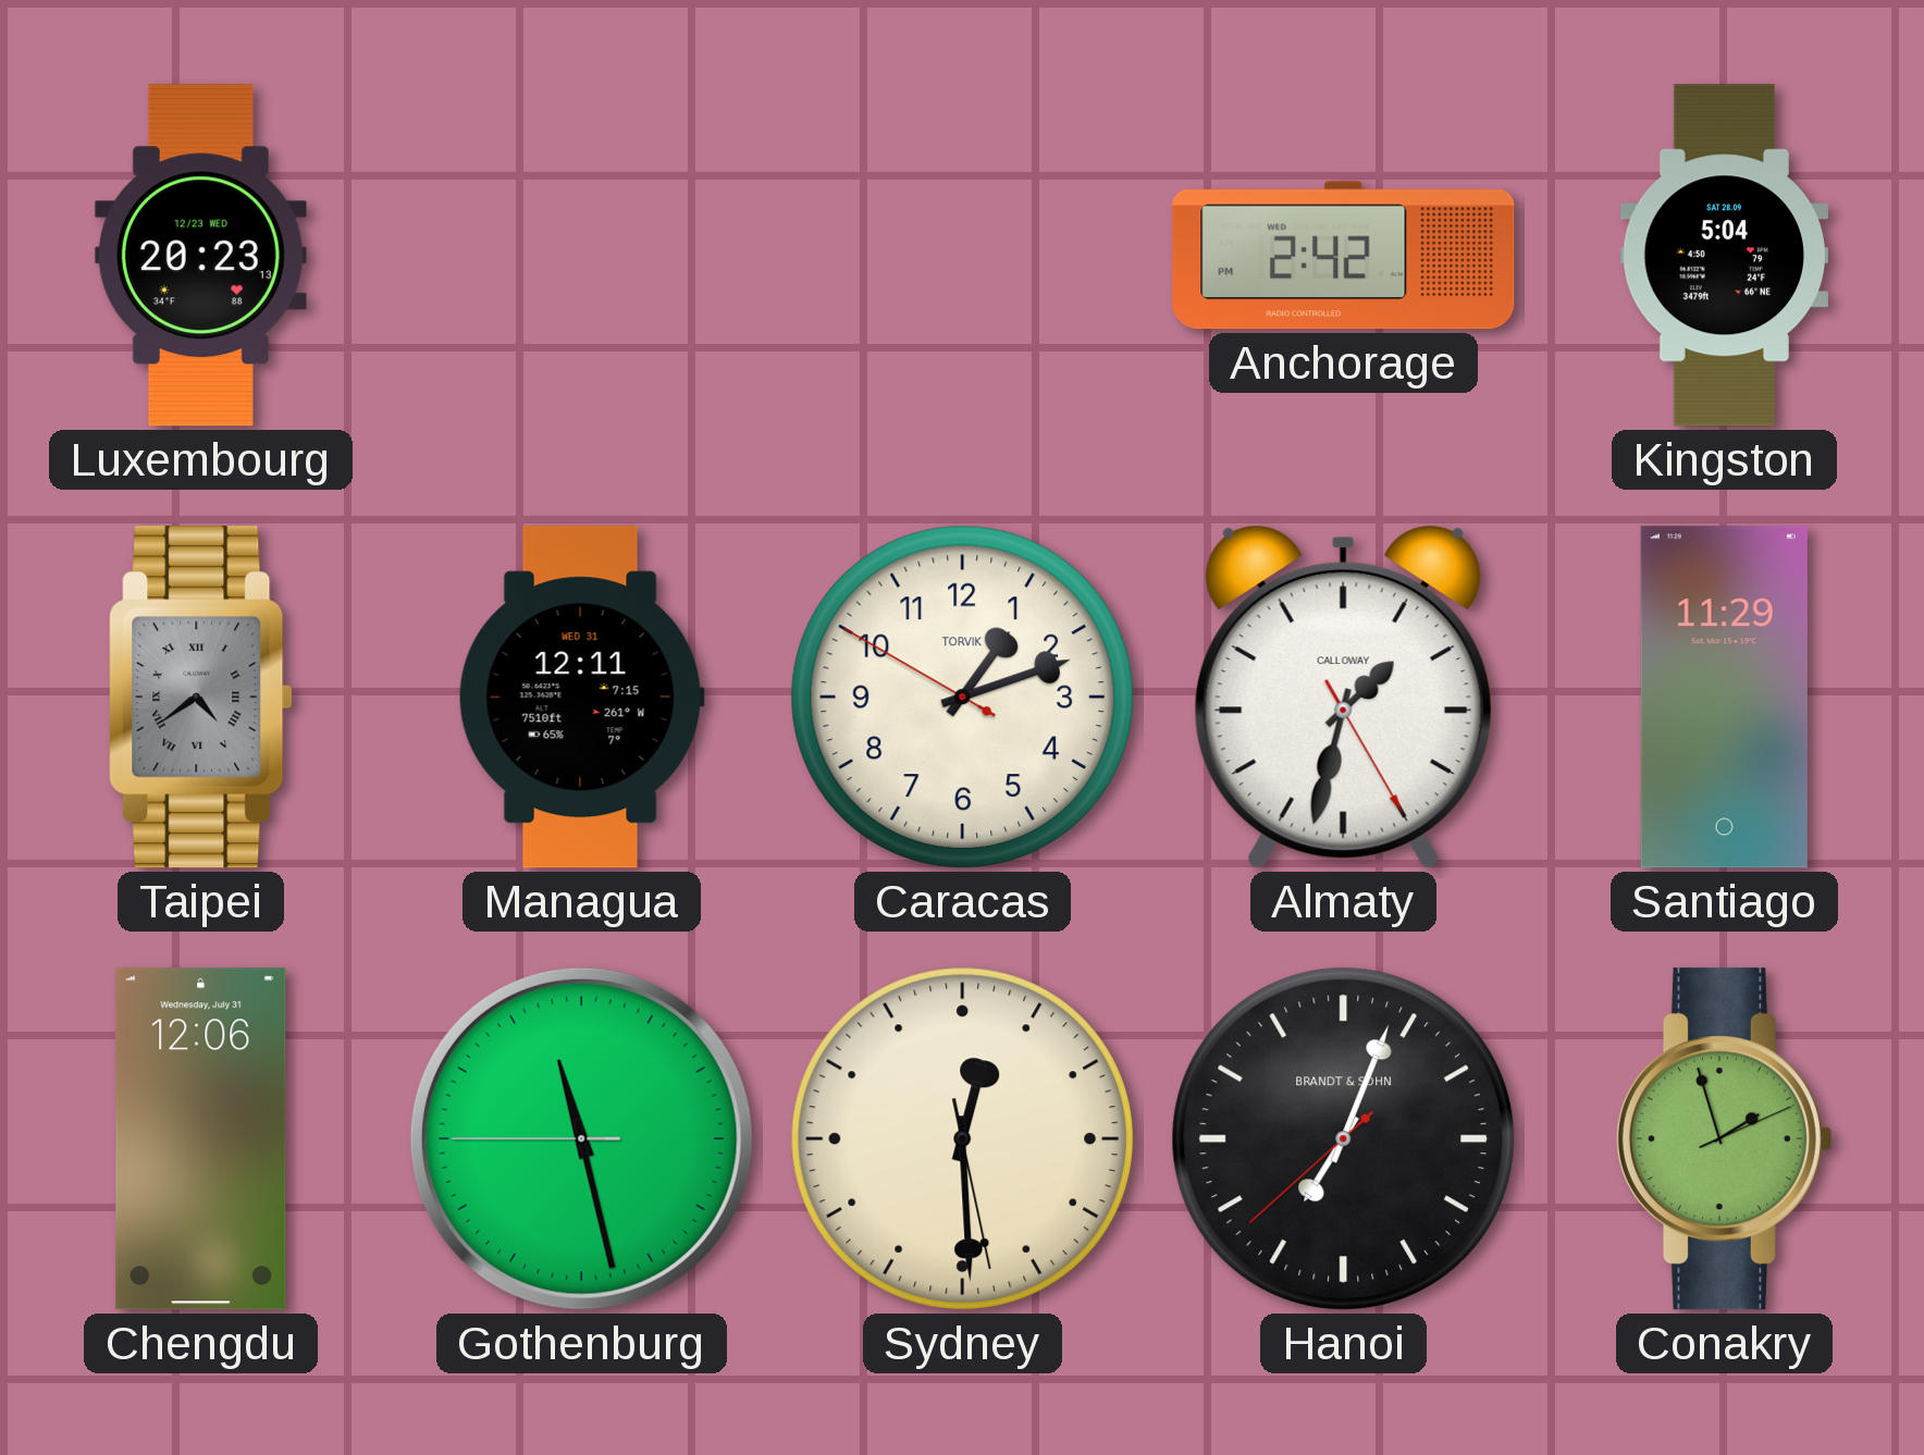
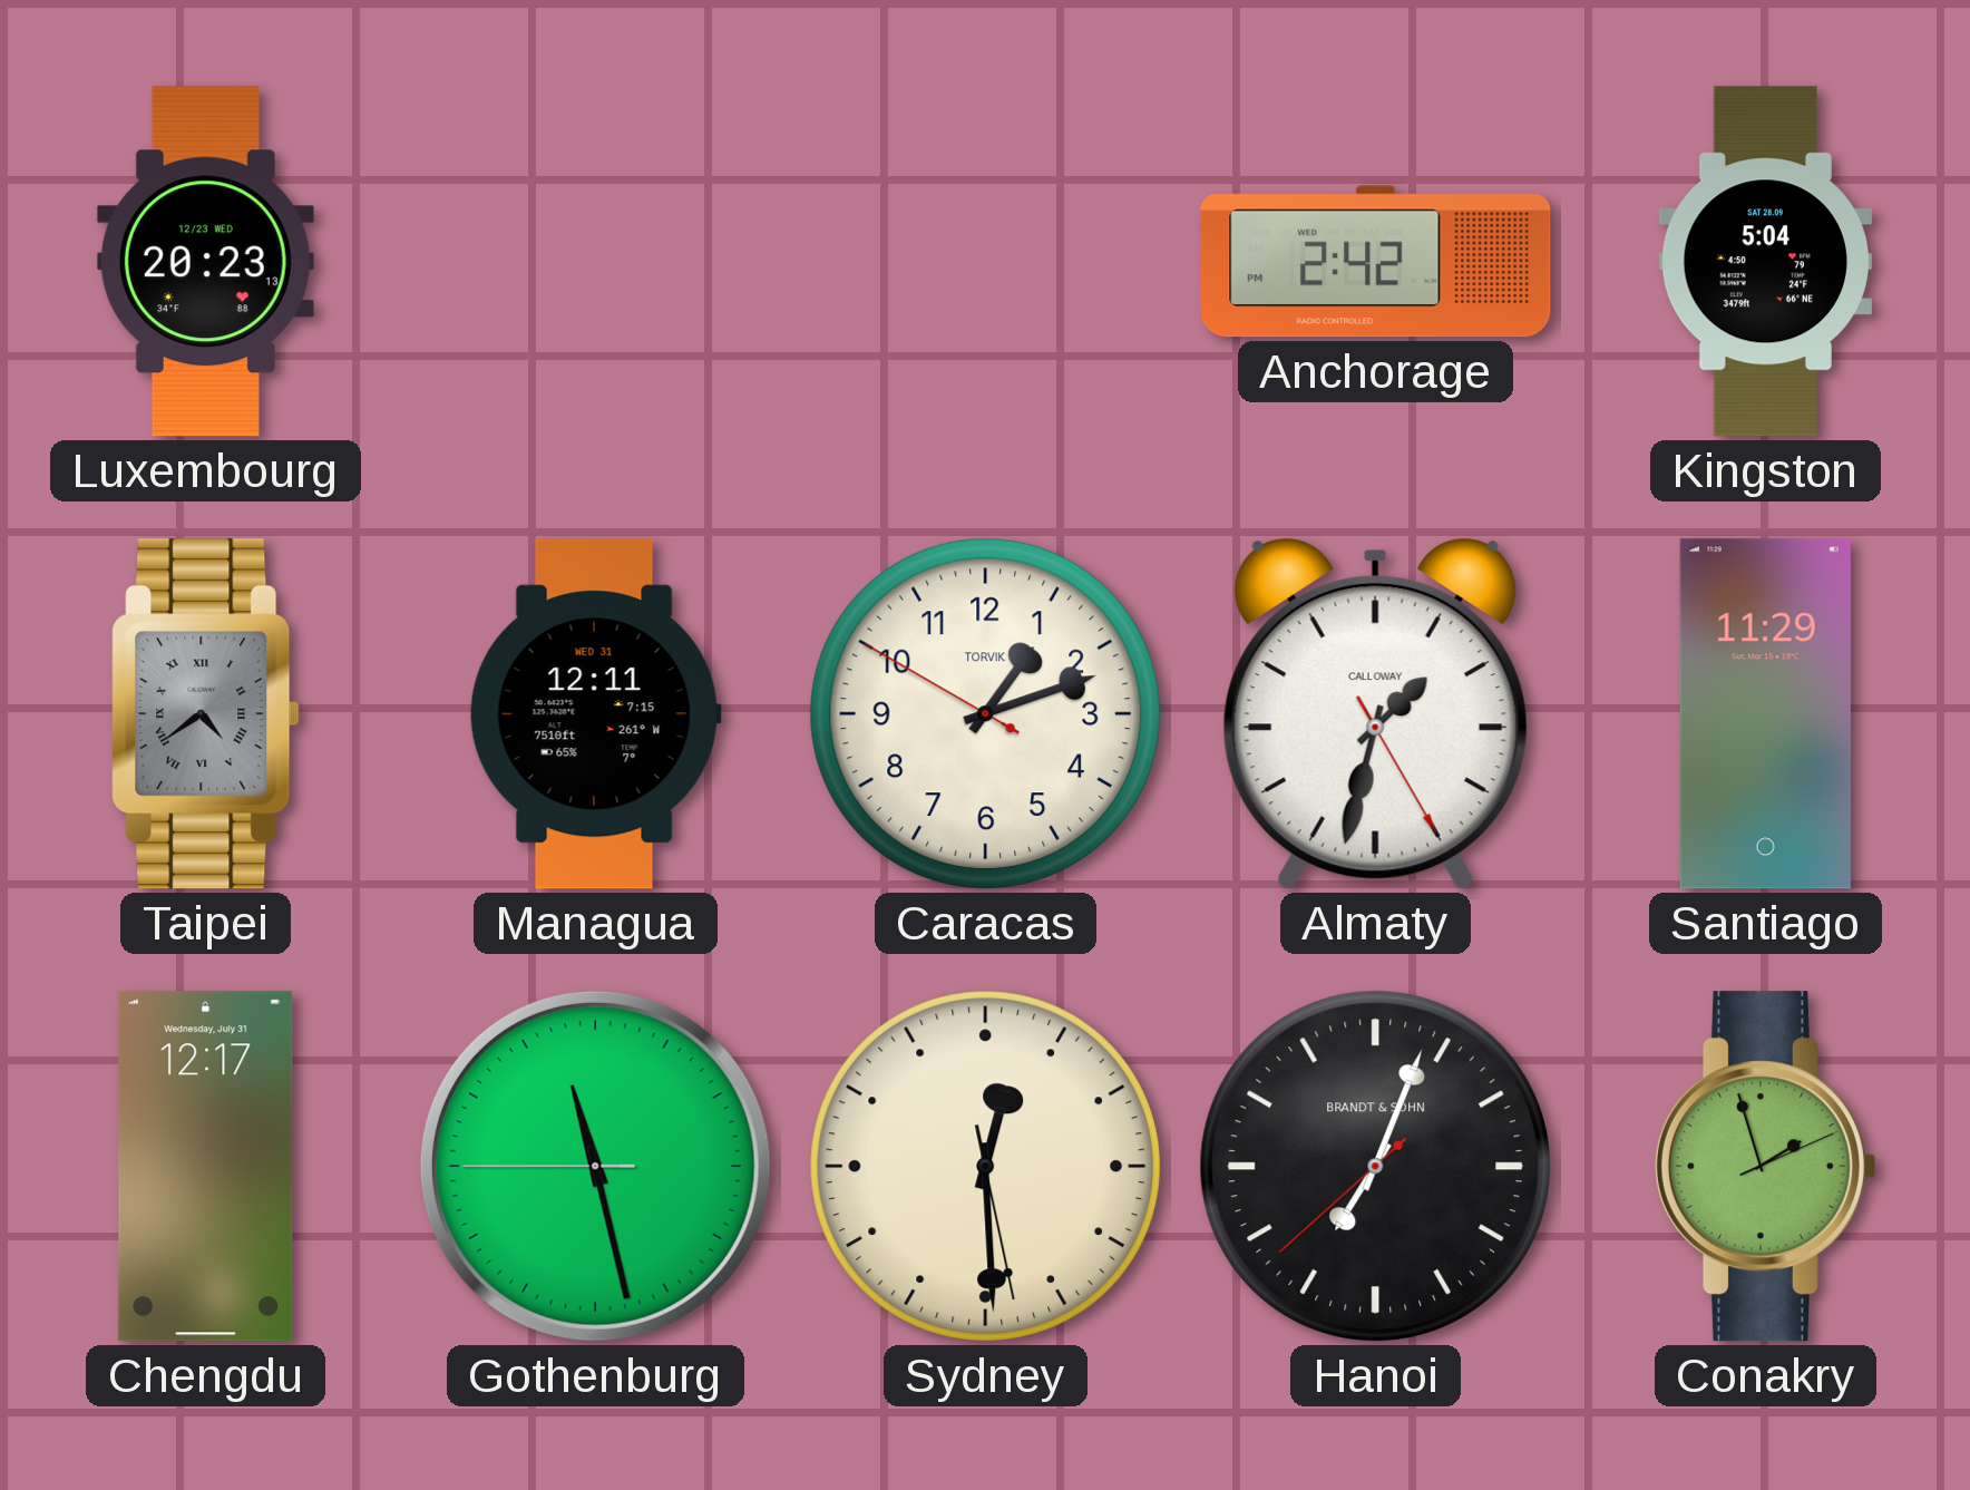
Chengdu: 12:06 -> 12:17
